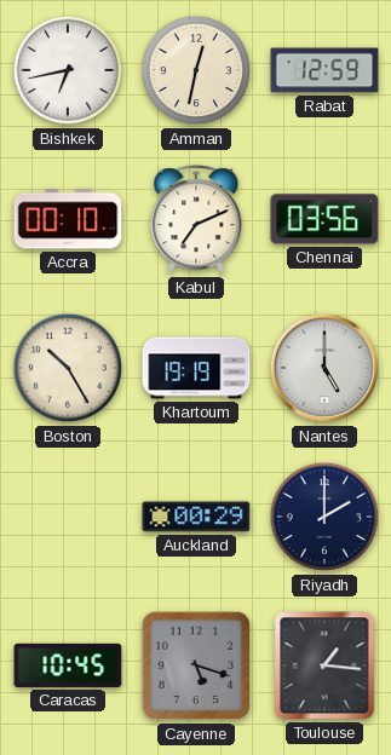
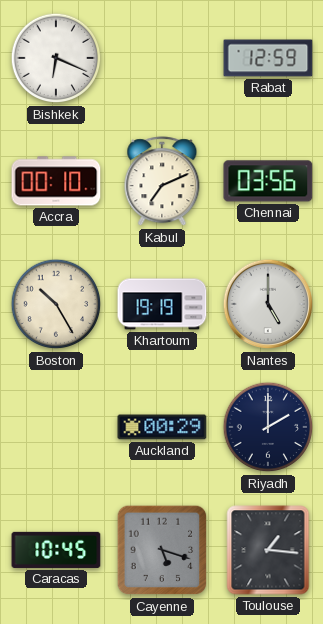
Bishkek: 6:43 -> 6:19
Amman: 12:32 -> none
